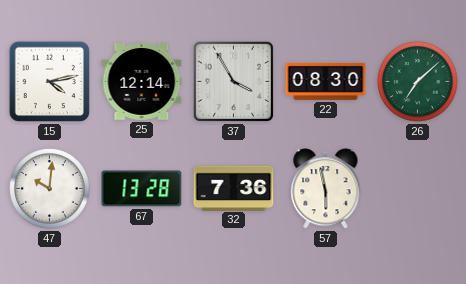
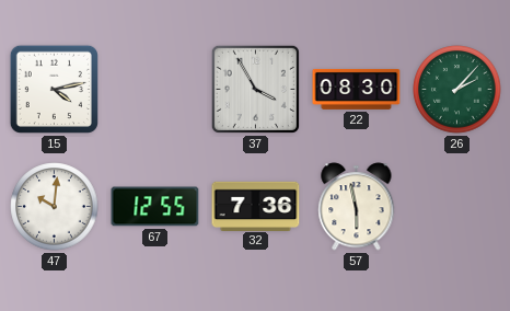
25: 12:14 -> none
26: 7:08 -> 2:07
67: 13:28 -> 12:55
